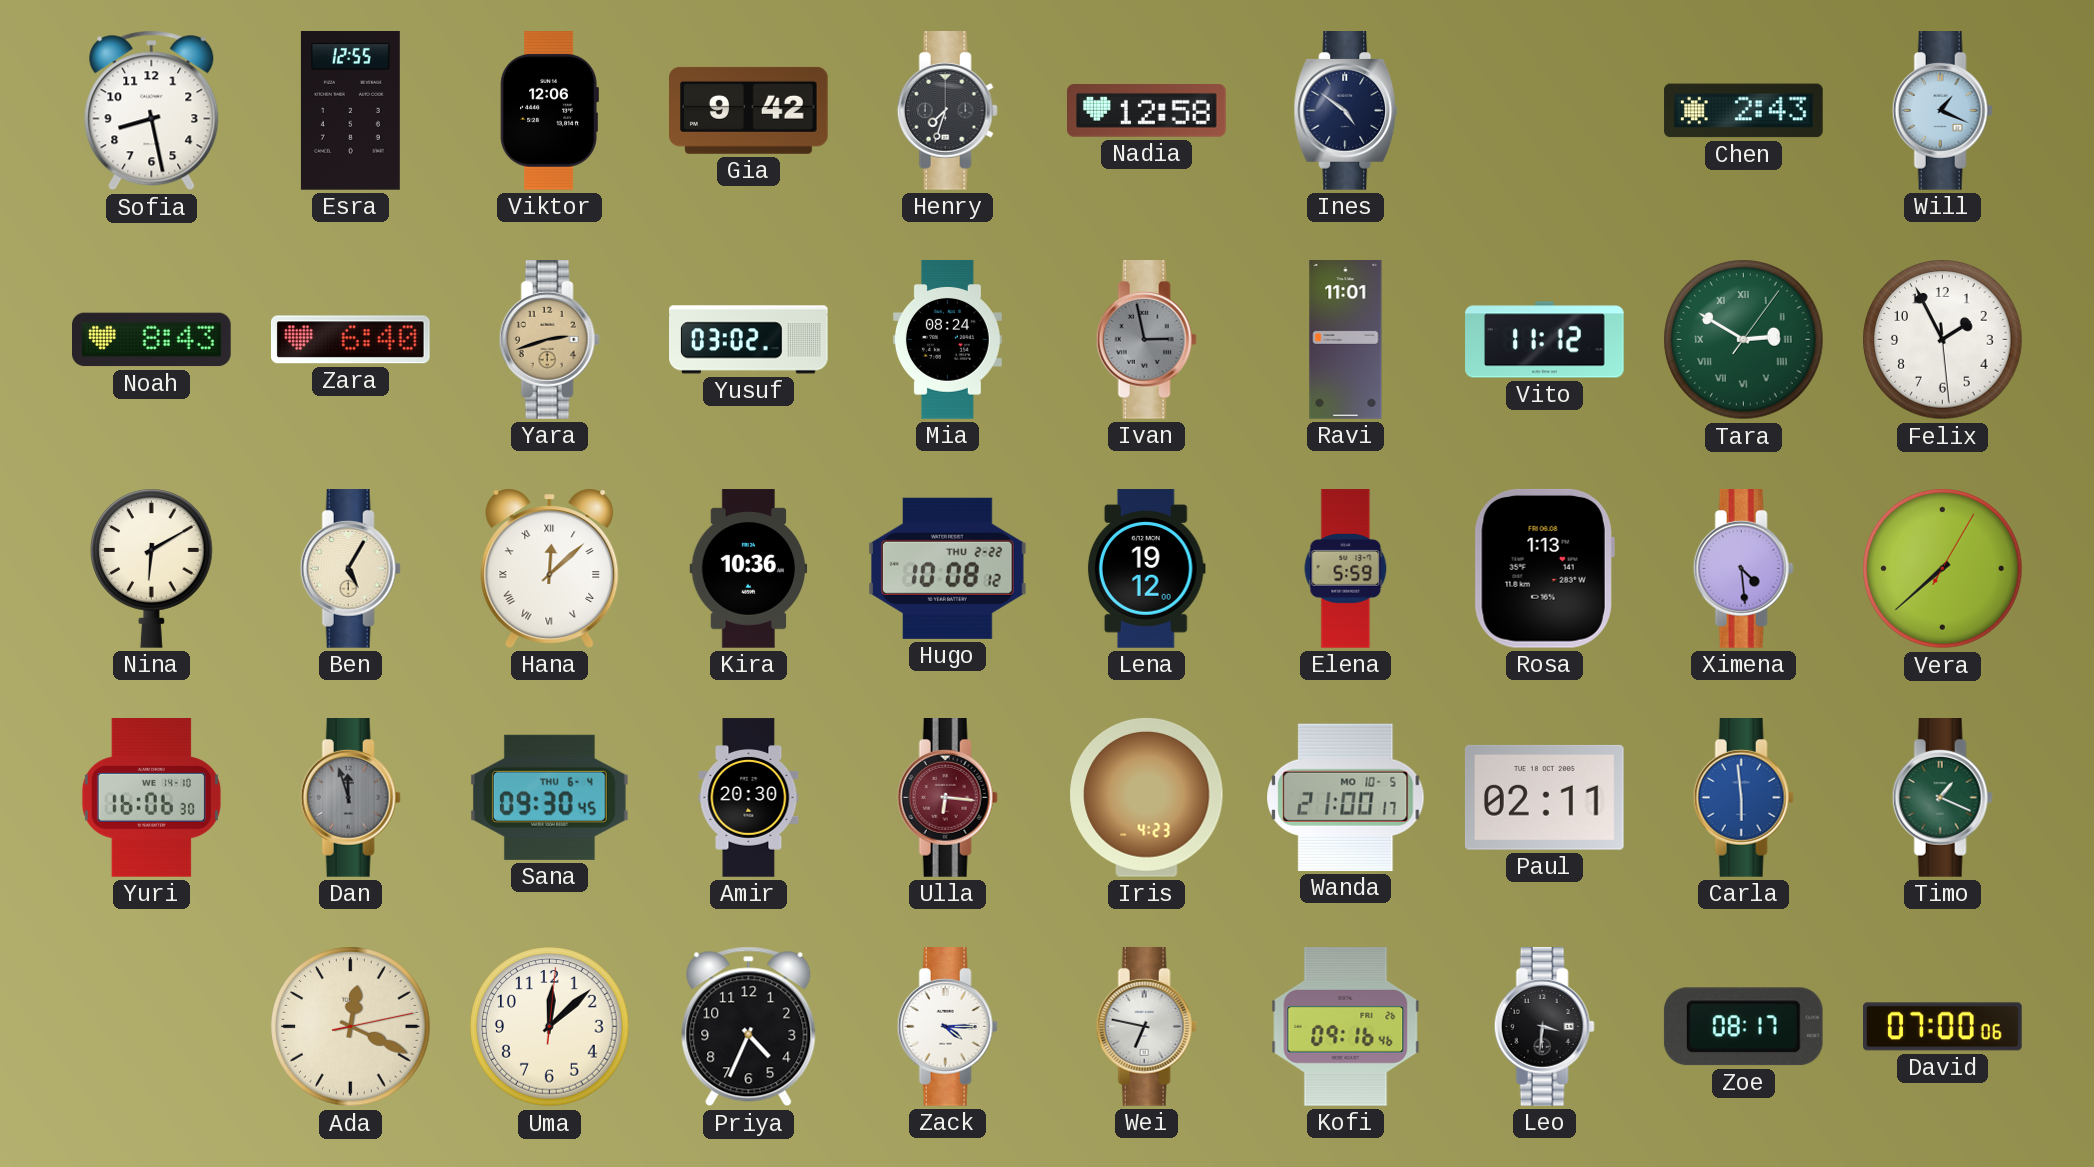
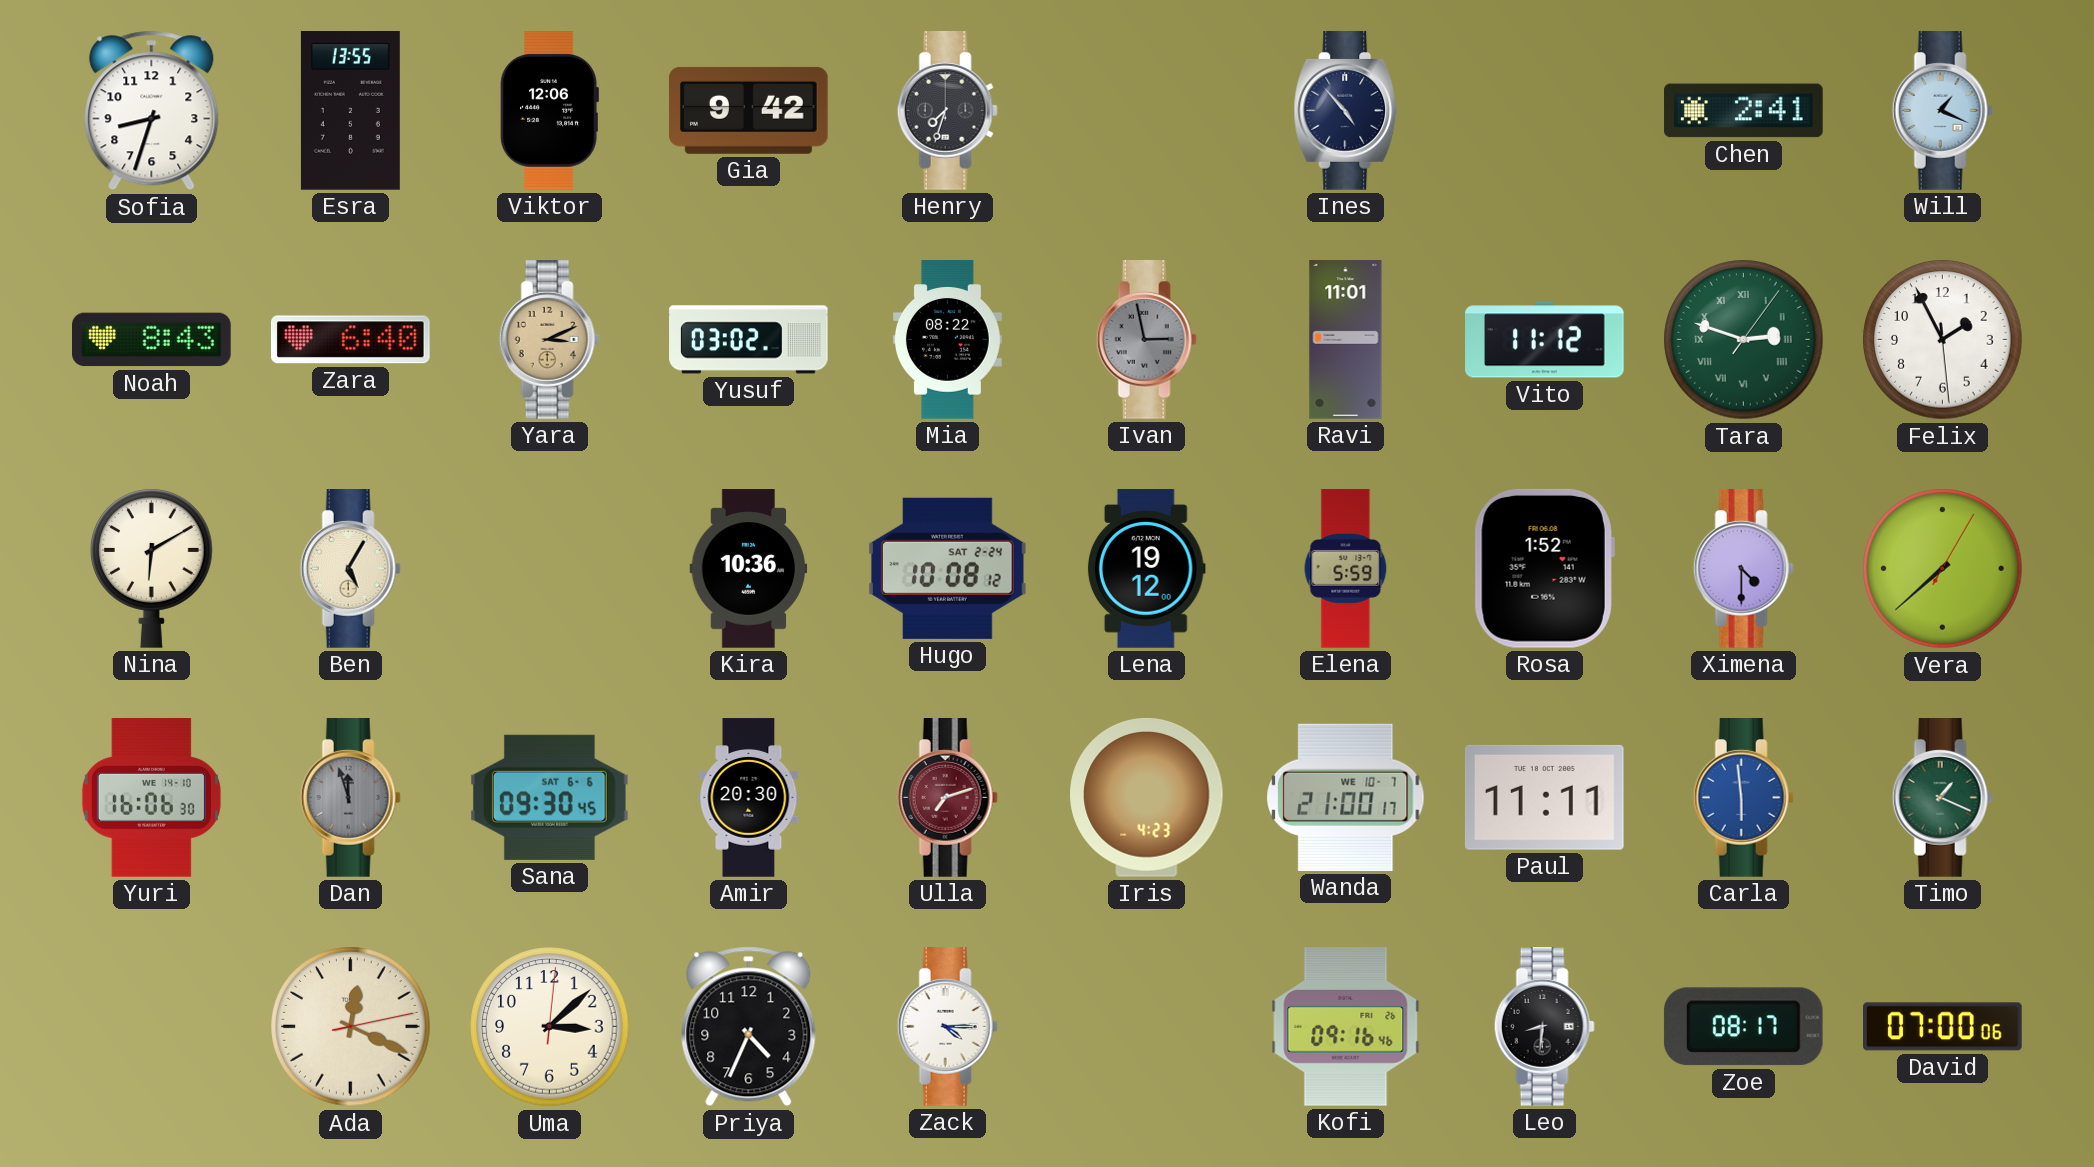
Sofia: 8:28 -> 8:33
Esra: 12:55 -> 13:55
Nadia: 12:58 -> none
Ines: 4:51 -> 4:53
Chen: 2:43 -> 2:41
Yara: 2:42 -> 3:11
Mia: 08:24 -> 08:22
Tara: 2:50 -> 2:48
Hana: 12:08 -> none
Hugo date: THU 2-22 -> SAT 2-24
Rosa: 1:13 -> 1:52
Ximena: 4:29 -> 4:30
Sana date: THU 6-4 -> SAT 6-6
Ulla: 6:16 -> 7:12
Wanda date: MO 10-5 -> WE 10-7
Paul: 02:11 -> 11:11
Uma: 12:08 -> 3:08
Wei: 6:47 -> none
Leo: 3:31 -> 8:31
